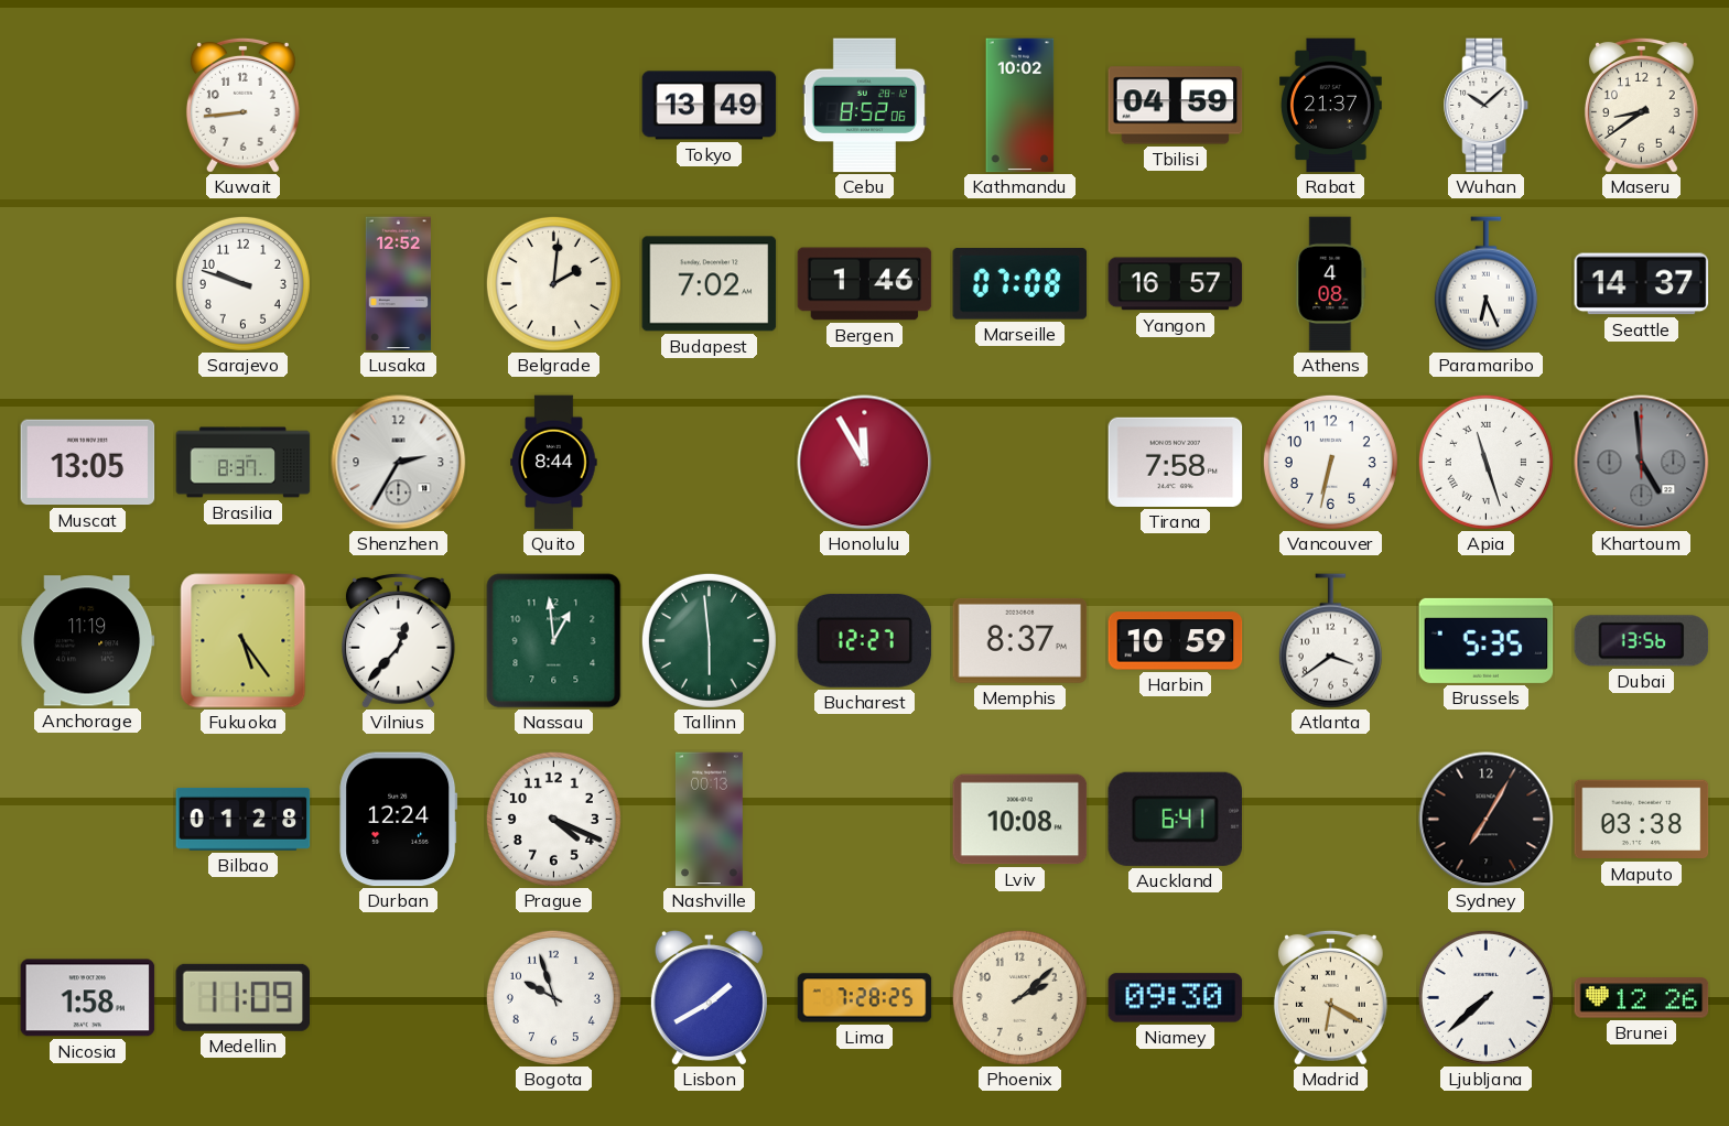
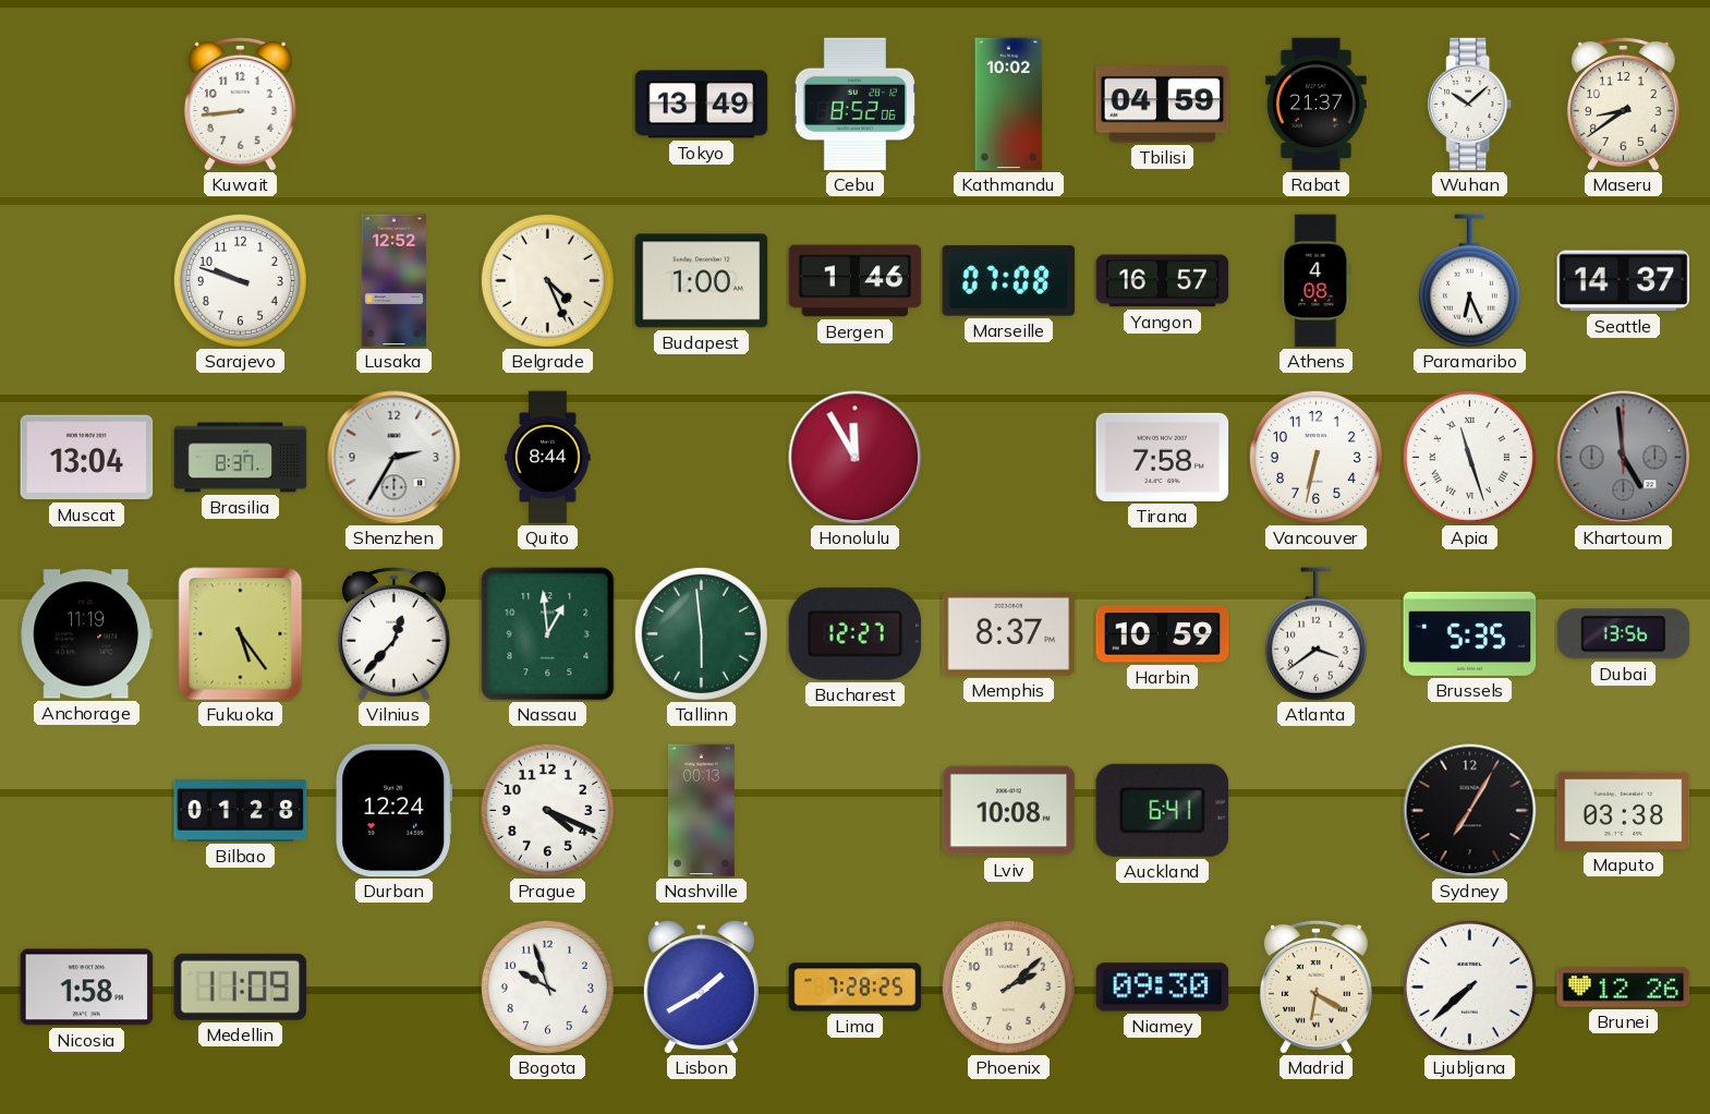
Belgrade: 2:01 -> 4:26
Budapest: 7:02 -> 1:00
Muscat: 13:05 -> 13:04
